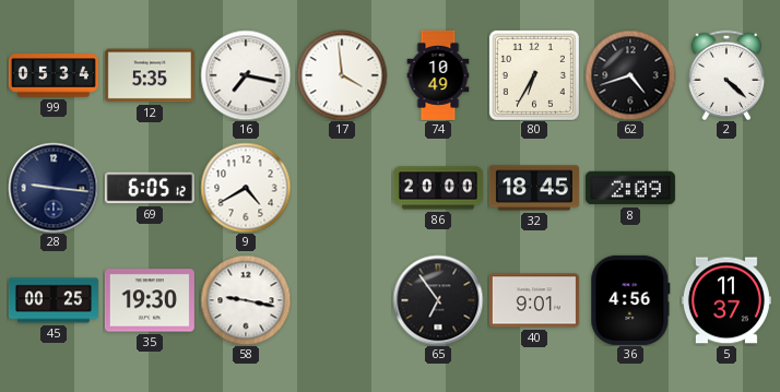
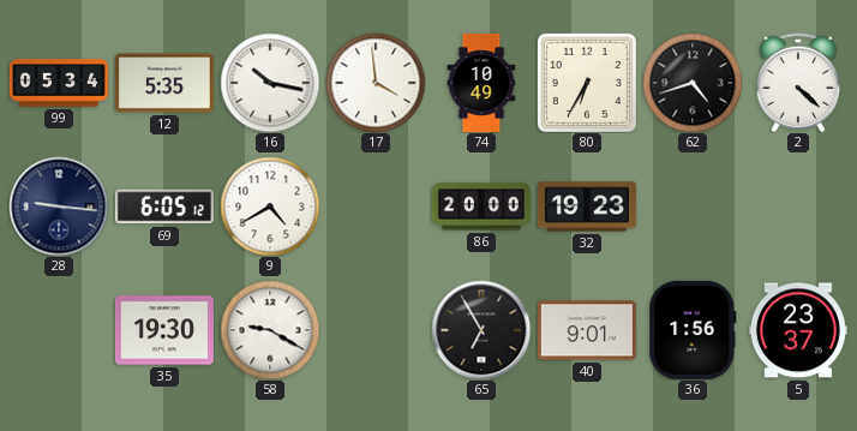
16: 7:17 -> 10:17
32: 18:45 -> 19:23
8: 2:09 -> none
45: 00:25 -> none
58: 9:17 -> 9:20
65: 6:54 -> 6:55
36: 4:56 -> 1:56
5: 11:37 -> 23:37
